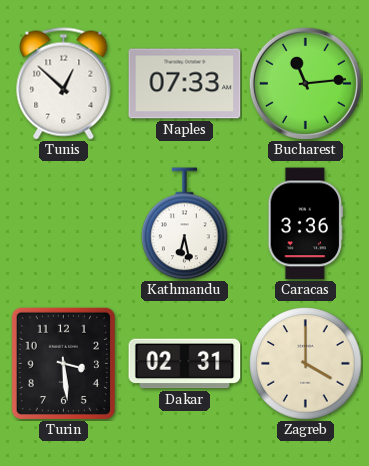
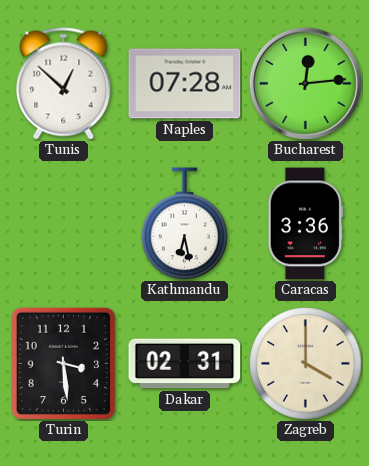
Naples: 07:33 -> 07:28
Bucharest: 11:14 -> 12:14
